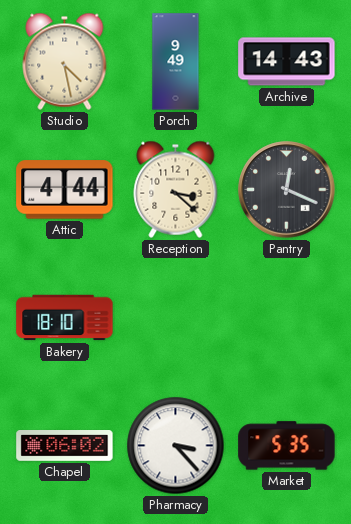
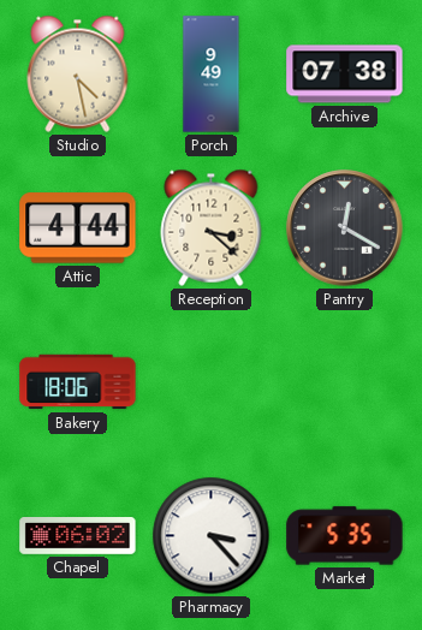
Archive: 14:43 -> 07:38
Pantry: 12:19 -> 12:20
Bakery: 18:10 -> 18:06
